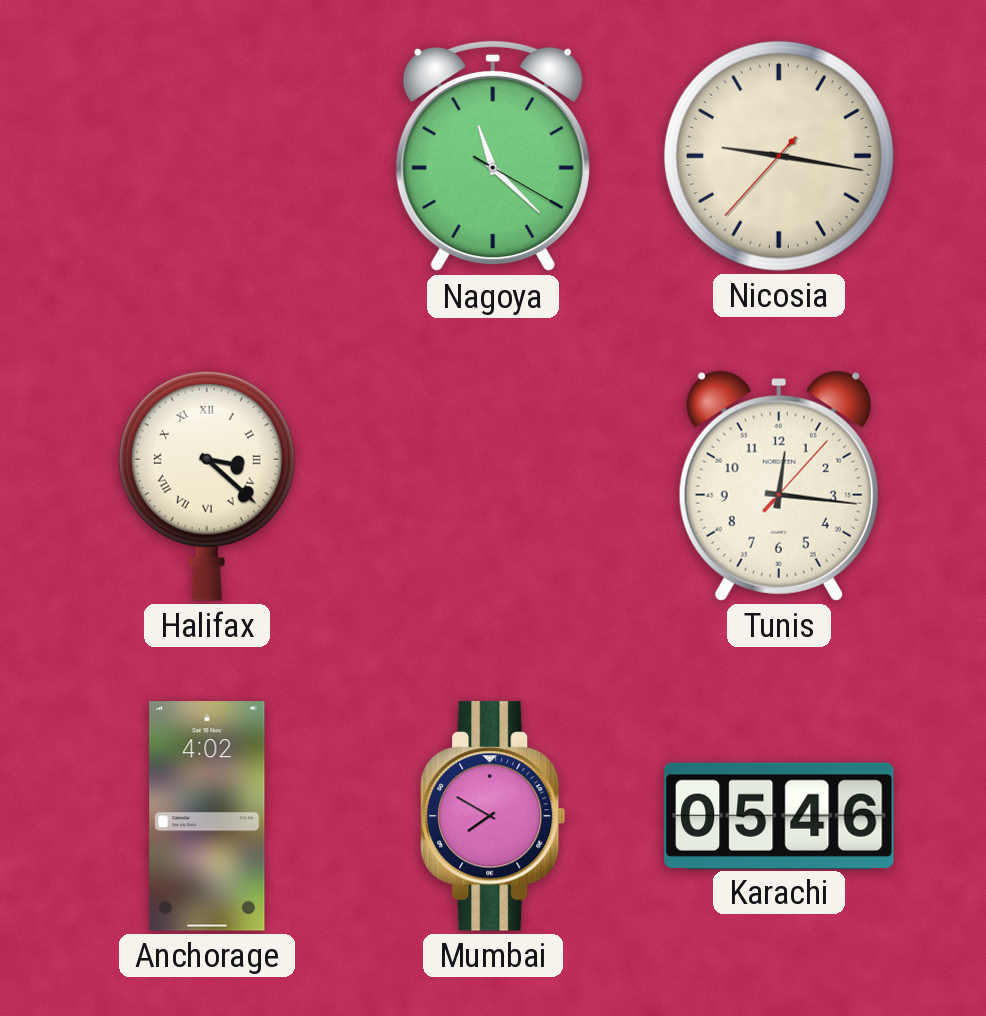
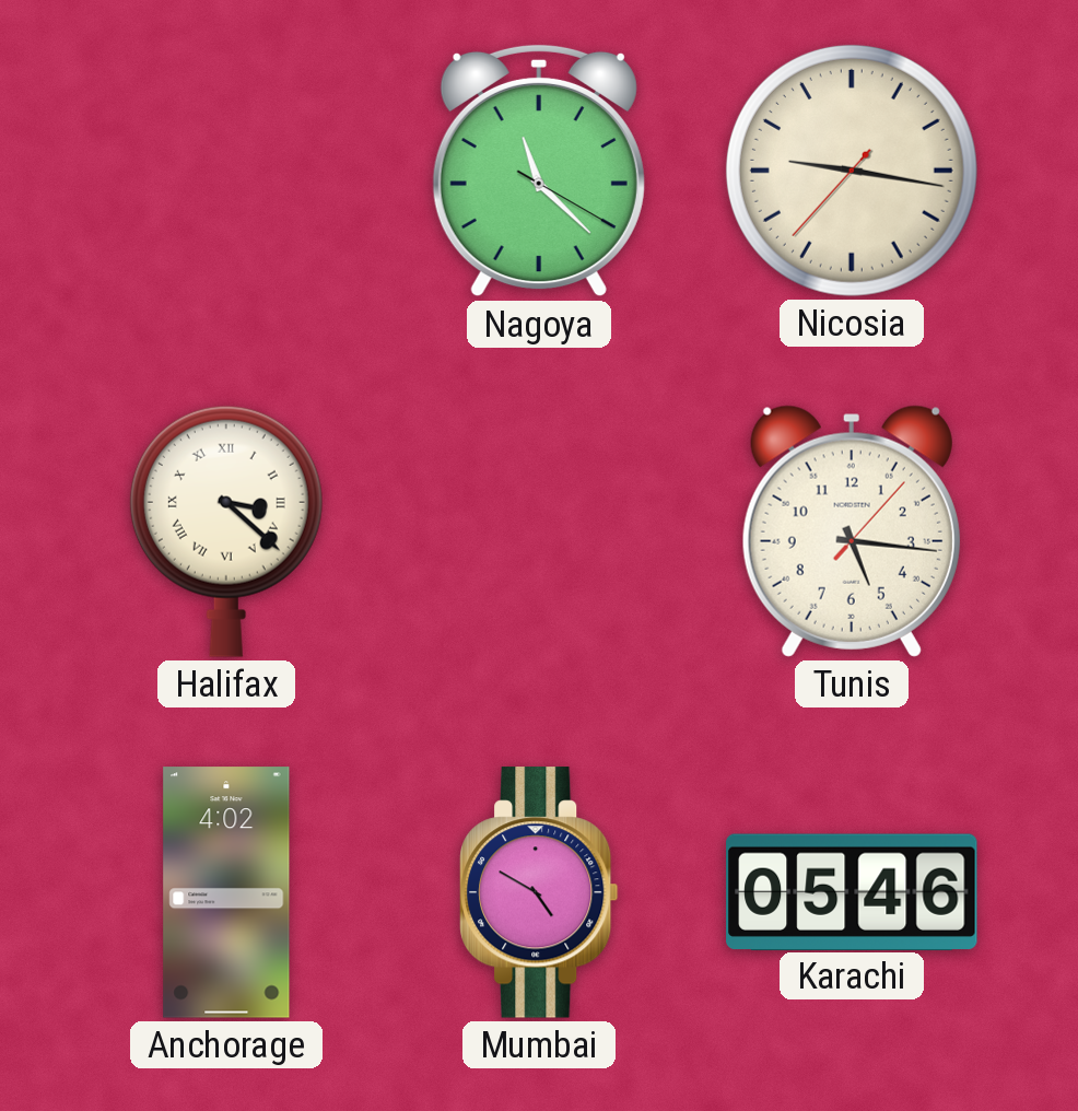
Tunis: 12:16 -> 5:16
Mumbai: 7:50 -> 4:50
